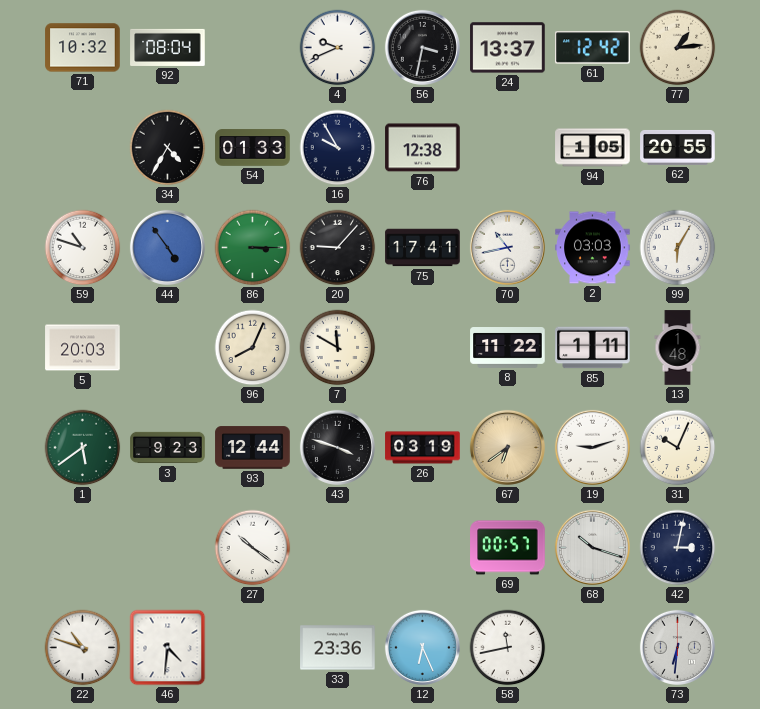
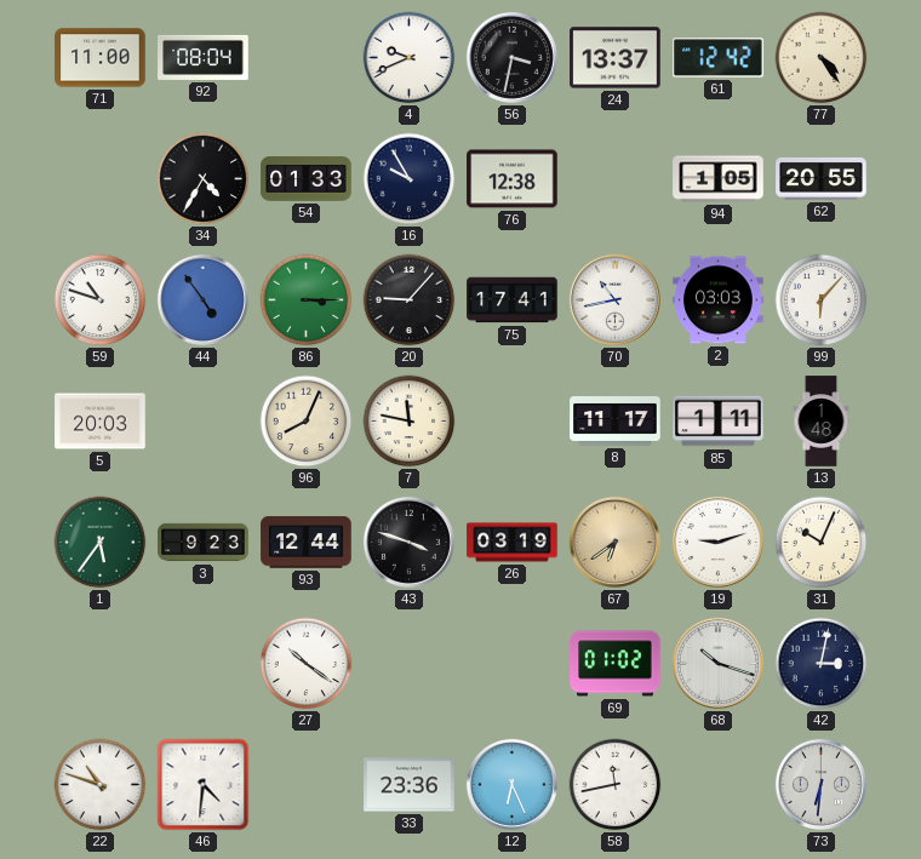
71: 10:32 -> 11:00
77: 1:14 -> 4:24
99: 6:05 -> 6:07
7: 11:50 -> 11:47
8: 11:22 -> 11:17
1: 5:39 -> 5:36
69: 00:57 -> 01:02
